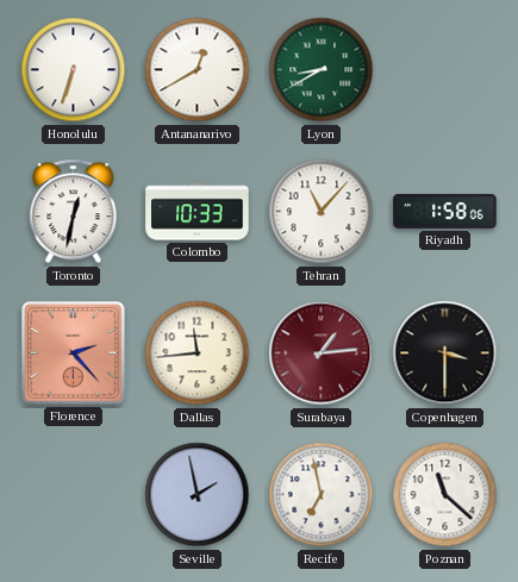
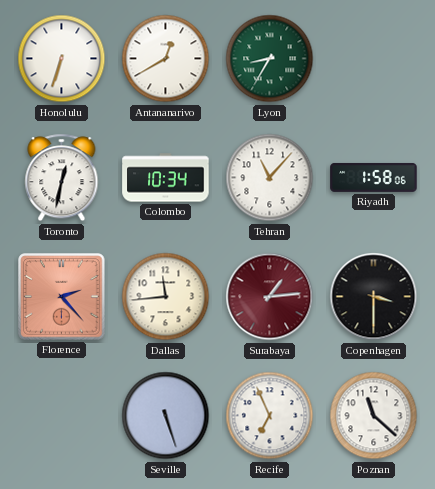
Lyon: 8:40 -> 8:35
Colombo: 10:33 -> 10:34
Seville: 1:58 -> 5:27
Recife: 6:58 -> 6:56
